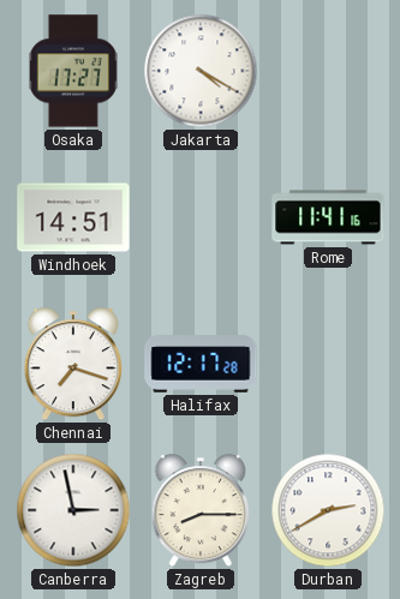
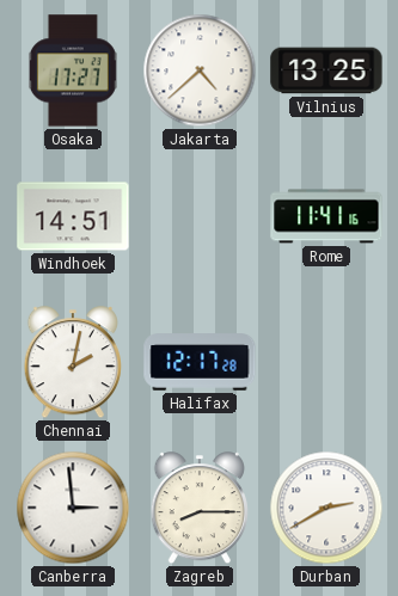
Jakarta: 4:20 -> 4:38
Vilnius: none -> 13:25
Chennai: 7:18 -> 2:02
Canberra: 2:58 -> 2:59
